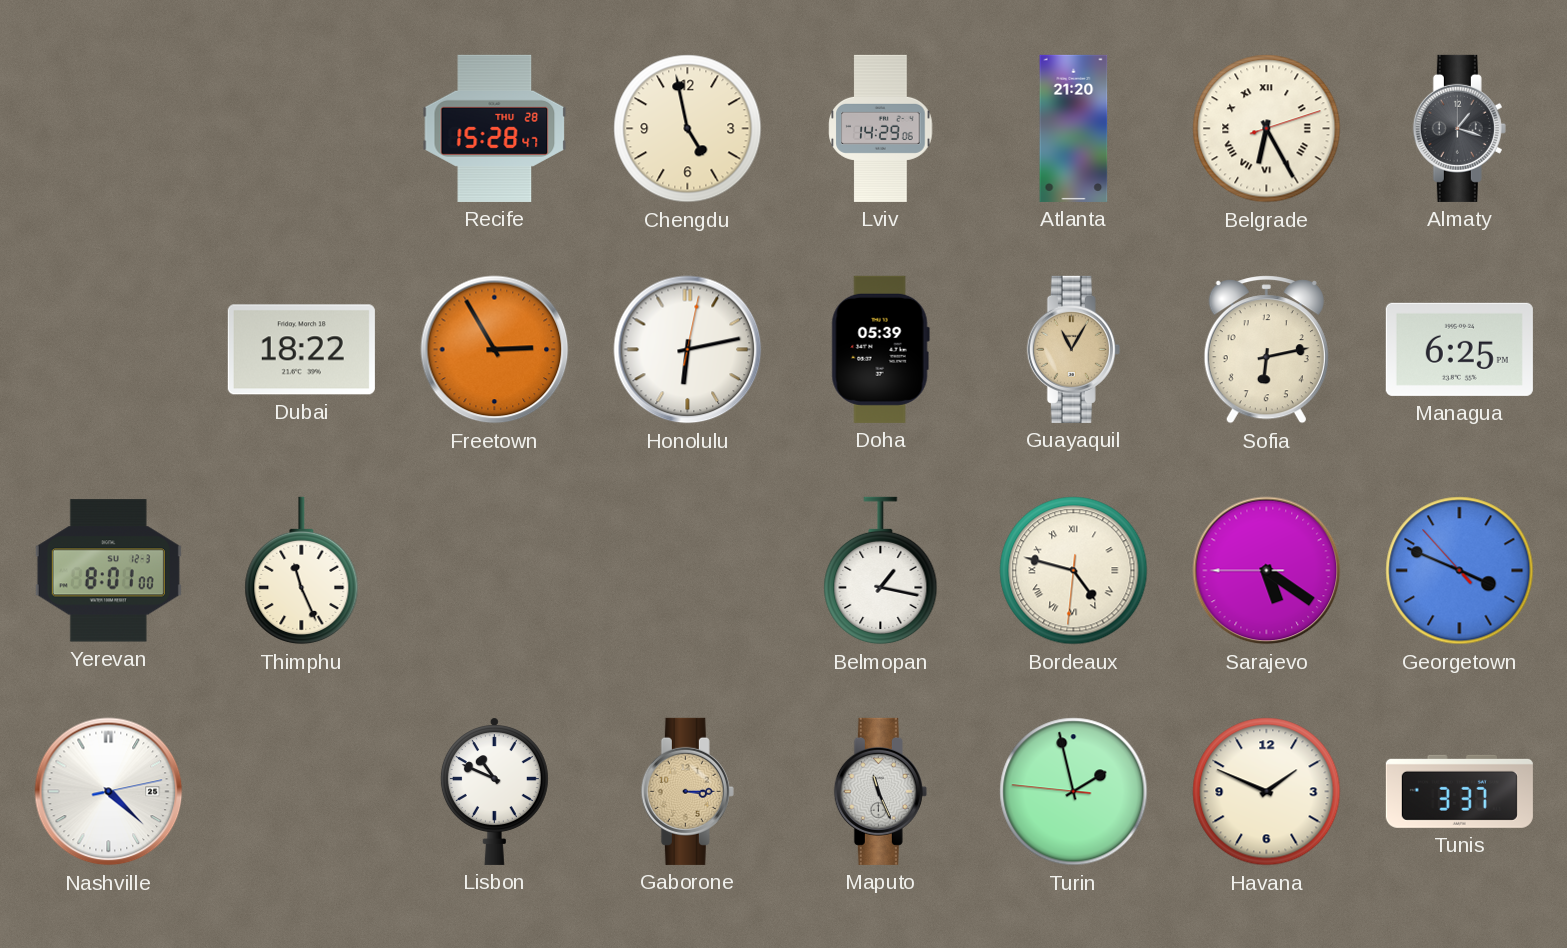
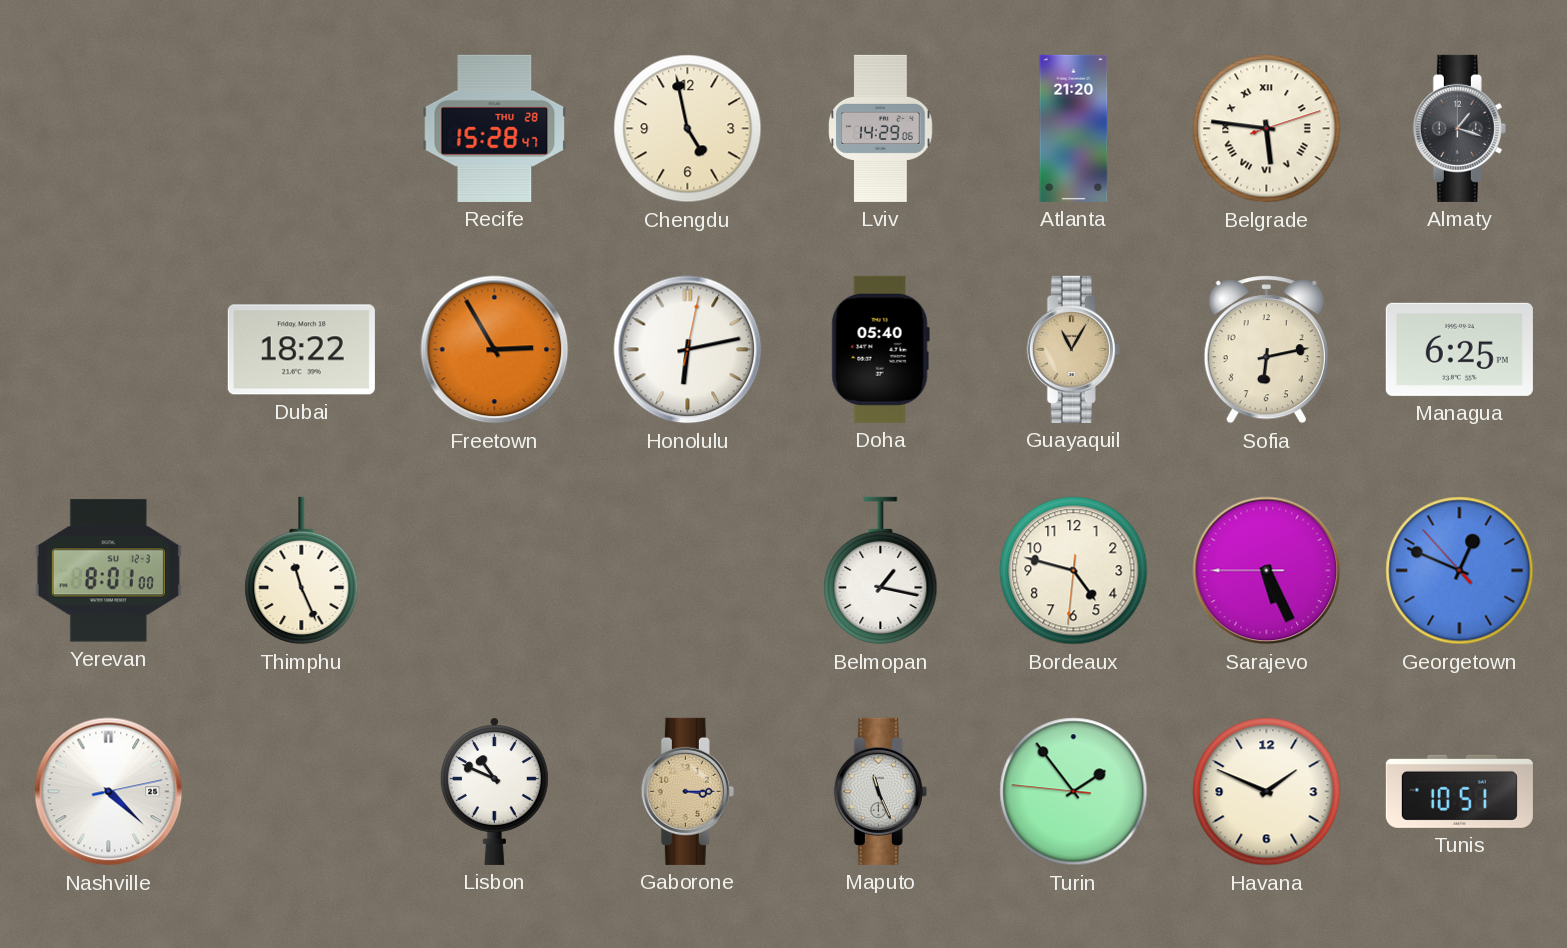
Belgrade: 6:25 -> 5:46
Doha: 05:39 -> 05:40
Bordeaux numerals: Roman -> Arabic
Sarajevo: 5:20 -> 5:25
Georgetown: 3:48 -> 12:48
Turin: 1:57 -> 1:53
Tunis: 3:37 -> 10:51
